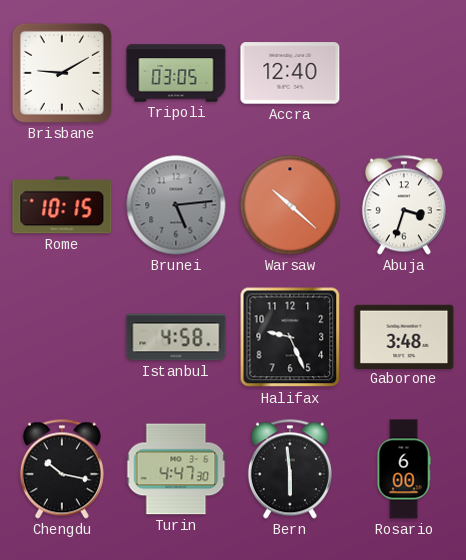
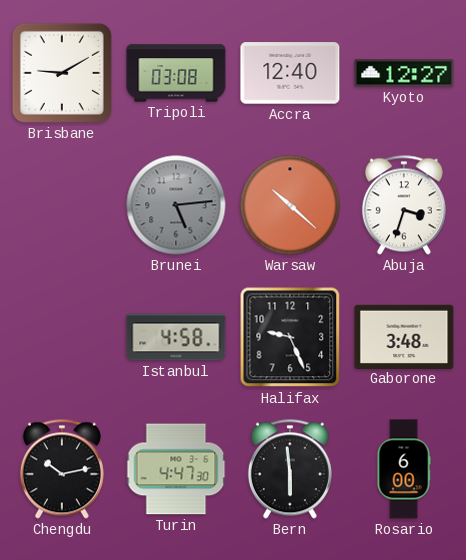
Tripoli: 03:05 -> 03:08
Kyoto: none -> 12:27
Rome: 10:15 -> none
Chengdu: 10:17 -> 10:13
